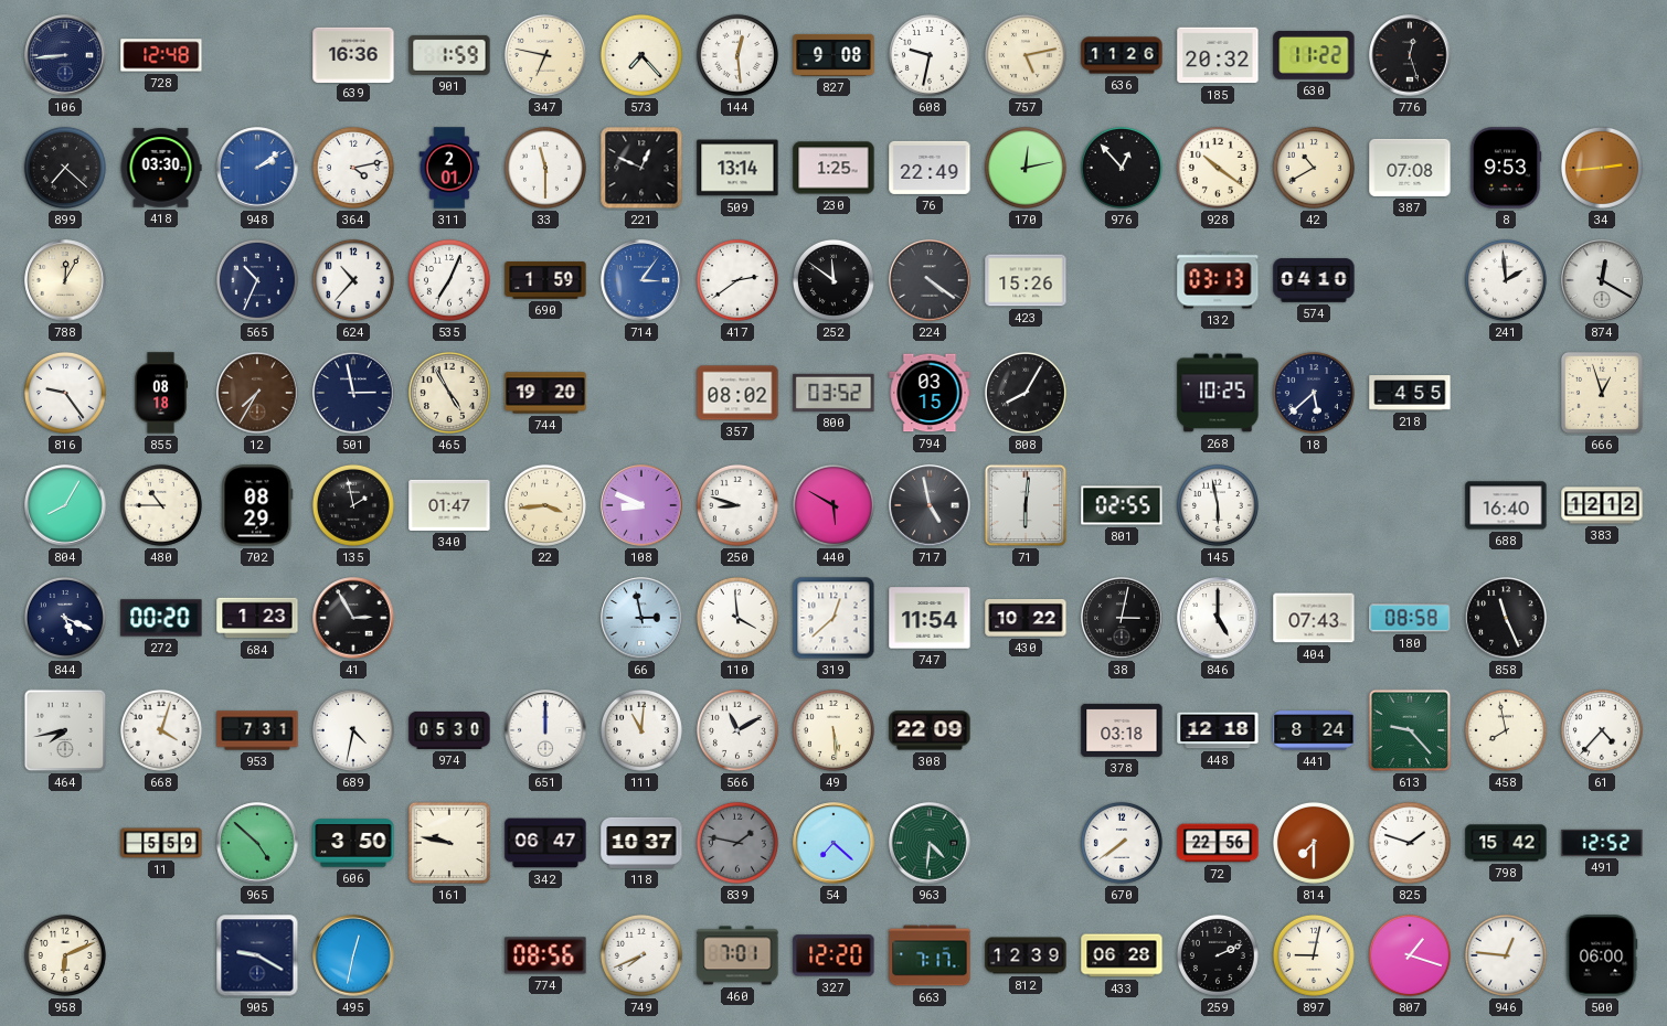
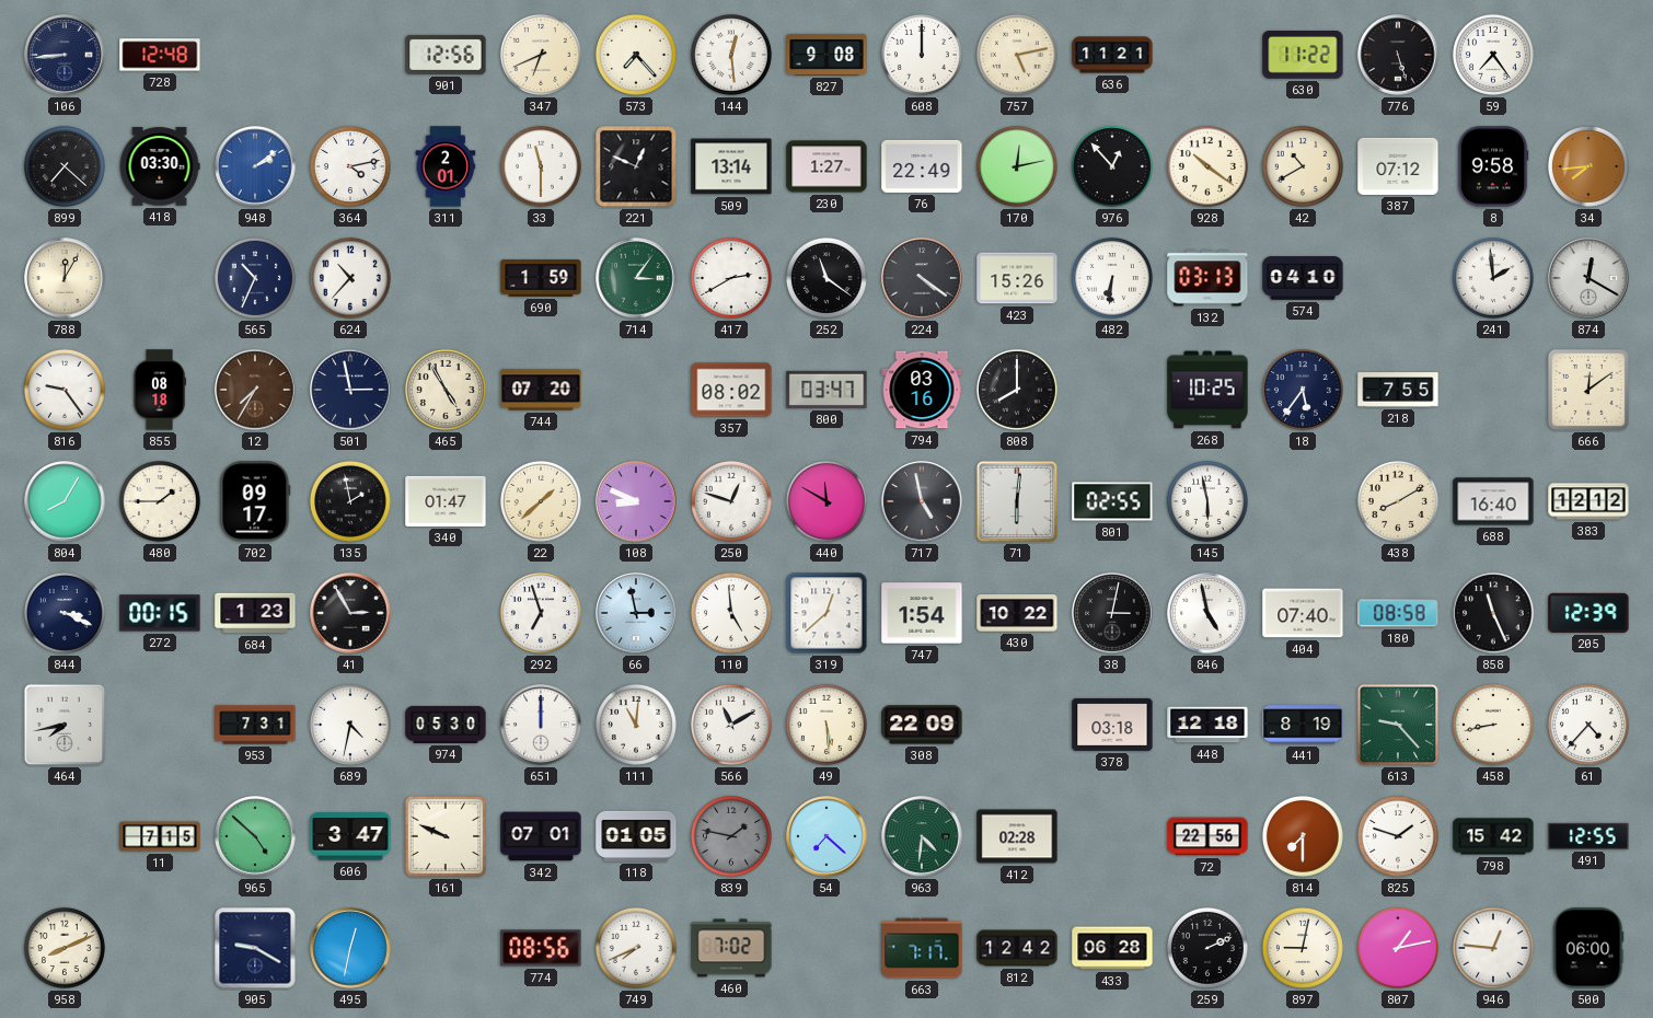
639: 16:36 -> none
901: 1:59 -> 12:56
347: 6:47 -> 6:41
608: 9:32 -> 12:00
636: 11:26 -> 11:21
185: 20:32 -> none
776: 12:27 -> 5:27
59: none -> 7:24
230: 1:25 -> 1:27
387: 07:08 -> 07:12
8: 9:53 -> 9:58
34: 2:44 -> 7:44
535: 7:04 -> none
714 dial: blue -> green
417: 2:39 -> 2:40
252: 11:51 -> 11:21
482: none -> 6:31
744: 19:20 -> 07:20
800: 03:52 -> 03:47
794: 03:15 -> 03:16
808: 8:05 -> 8:00
18: 5:38 -> 5:36
218: 4:55 -> 7:55
666: 12:57 -> 12:09
480: 10:45 -> 1:45
702: 08:29 -> 09:17
22: 3:44 -> 1:38
250: 8:48 -> 12:48
440: 5:50 -> 11:50
438: none -> 8:10
844: 5:19 -> 3:19
272: 00:20 -> 00:15
292: none -> 6:57
110: 3:59 -> 4:59
747: 11:54 -> 1:54
846: 5:00 -> 4:58
404: 07:43 -> 07:40
205: none -> 12:39
668: 4:03 -> none
441: 8:24 -> 8:19
458: 7:58 -> 8:43
11: 5:59 -> 7:15
606: 3:50 -> 3:47
161: 9:47 -> 9:49
342: 06:47 -> 07:01
118: 10:37 -> 01:05
412: none -> 02:28
670: 7:39 -> none
491: 12:52 -> 12:55
958: 6:11 -> 8:11
460: 7:01 -> 7:02
327: 12:20 -> none
812: 12:39 -> 12:42
807: 1:18 -> 1:13
